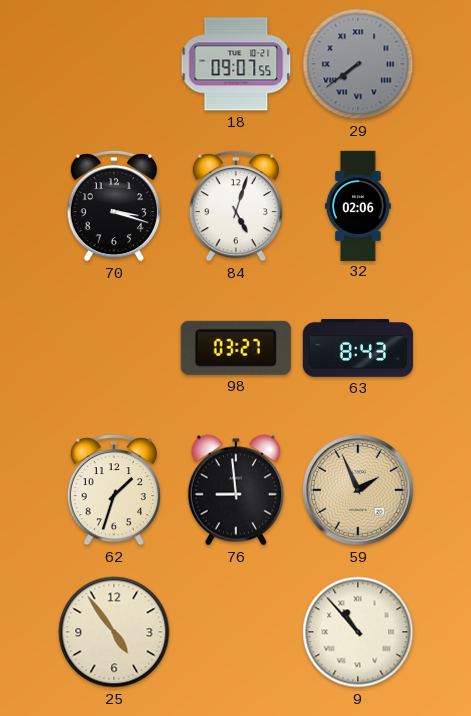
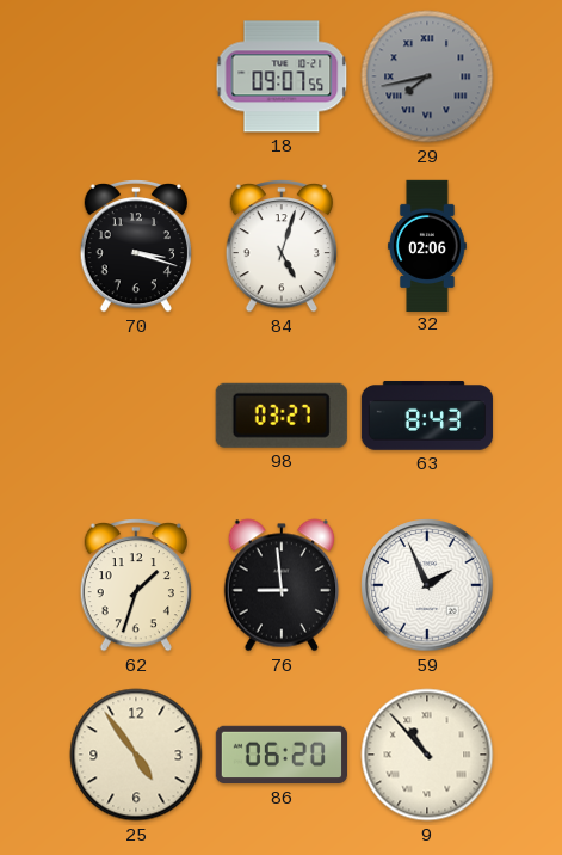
29: 7:39 -> 7:43
59 dial: champagne -> white
86: none -> 06:20
